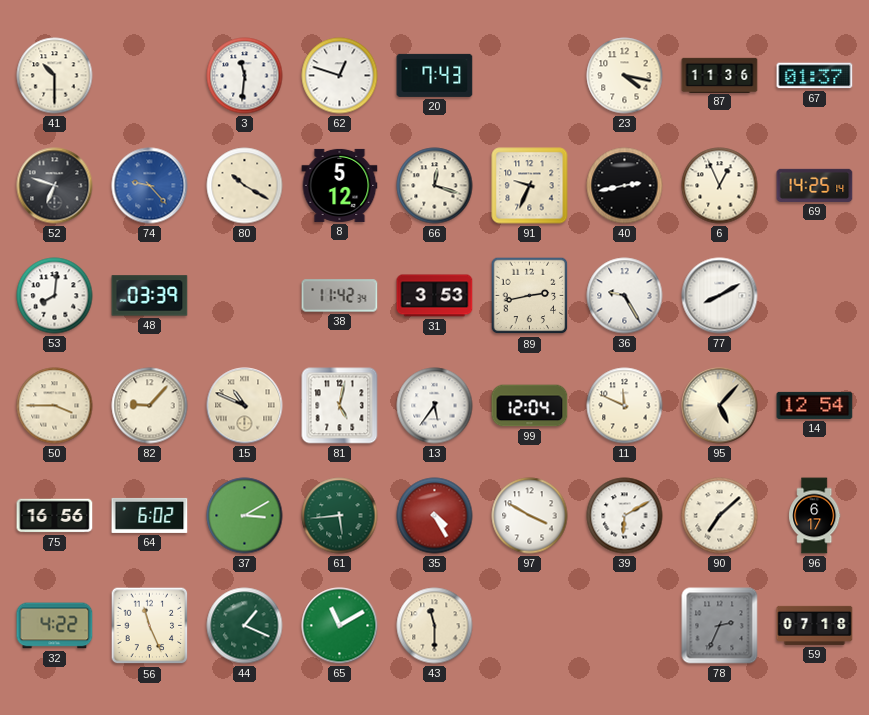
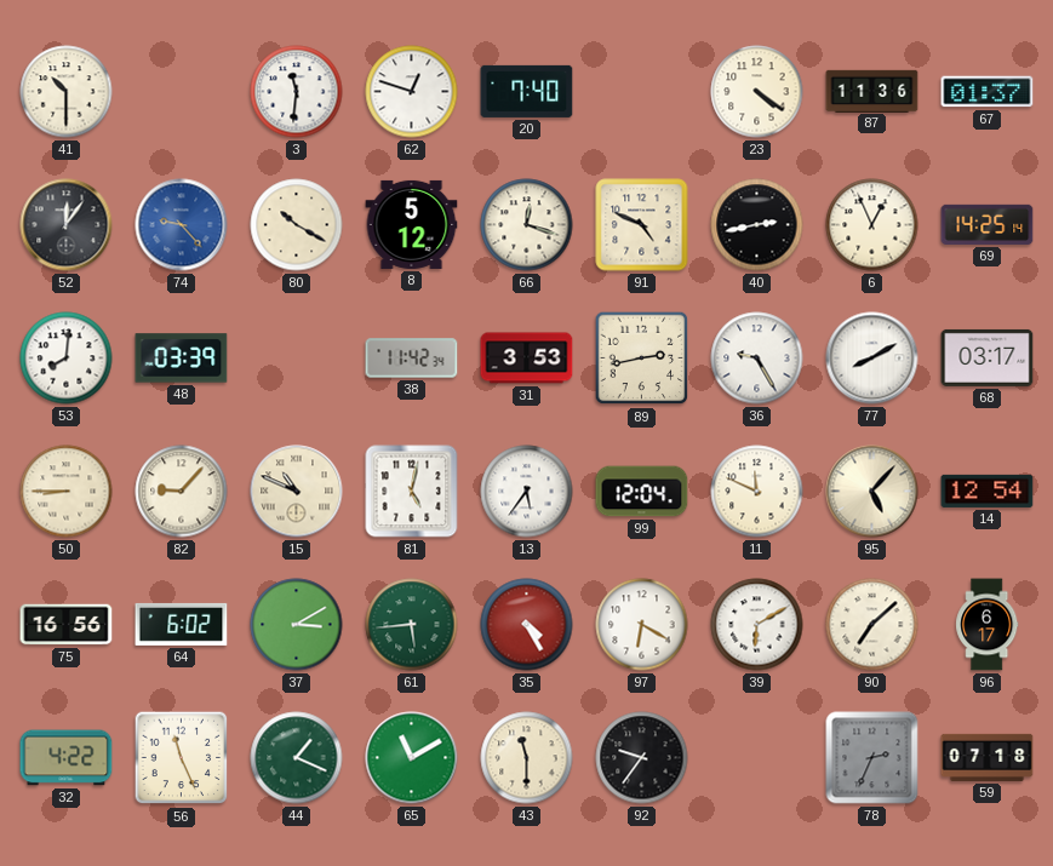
20: 7:43 -> 7:40
23: 4:17 -> 4:21
52: 6:48 -> 12:06
91: 9:34 -> 4:49
68: none -> 03:17
50: 3:45 -> 8:45
97: 3:50 -> 6:20
92: none -> 9:36
